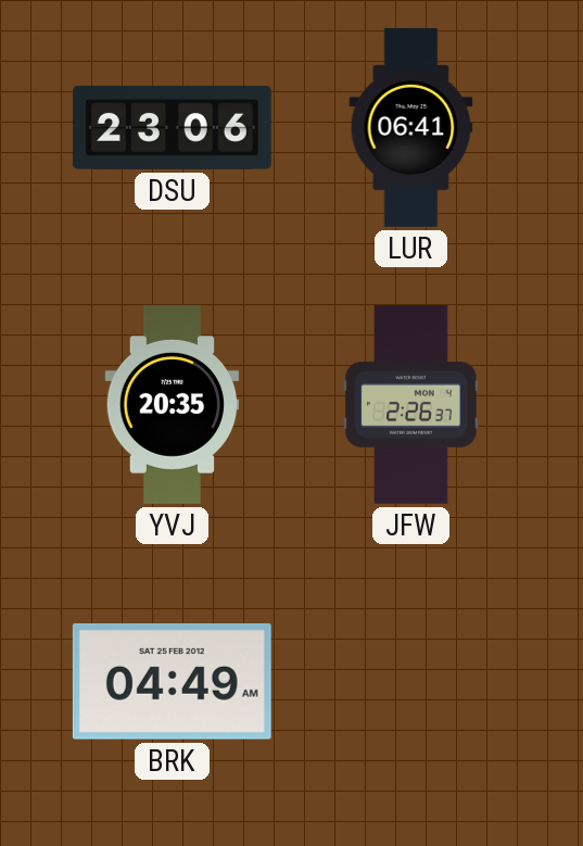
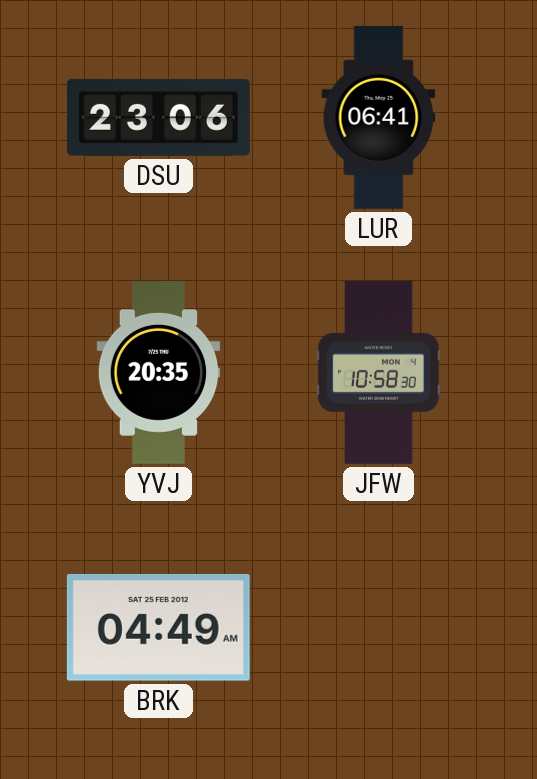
JFW: 2:26 -> 10:58
